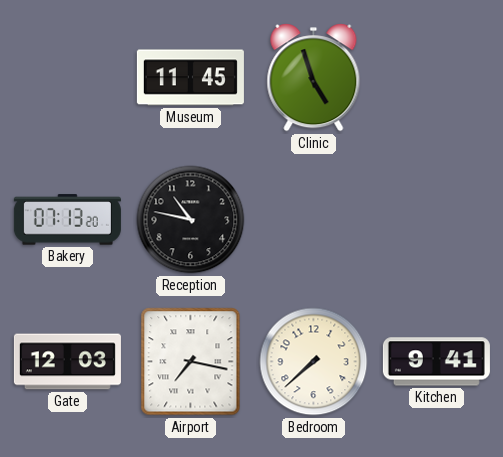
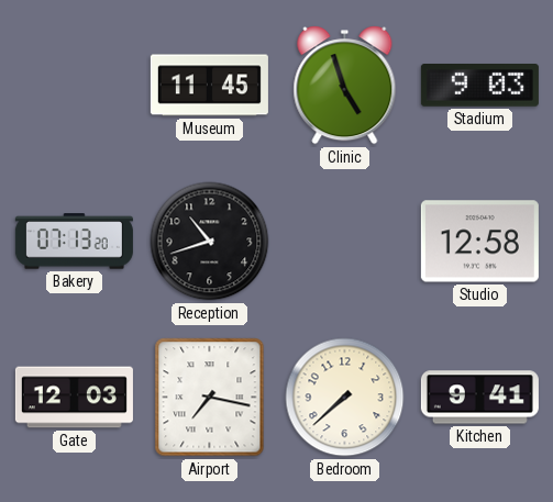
Stadium: none -> 9:03
Reception: 10:47 -> 10:42
Studio: none -> 12:58
